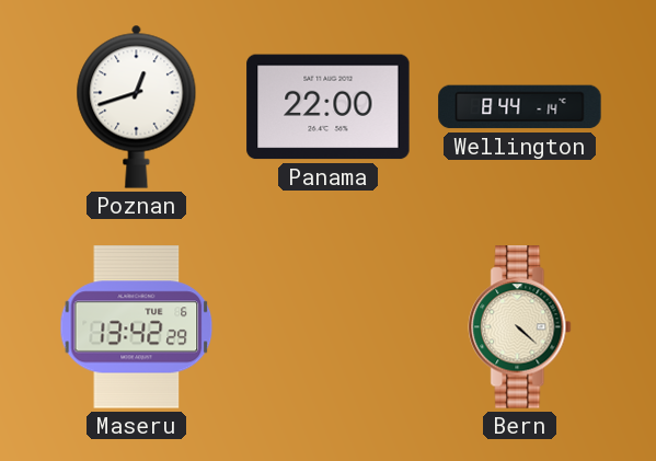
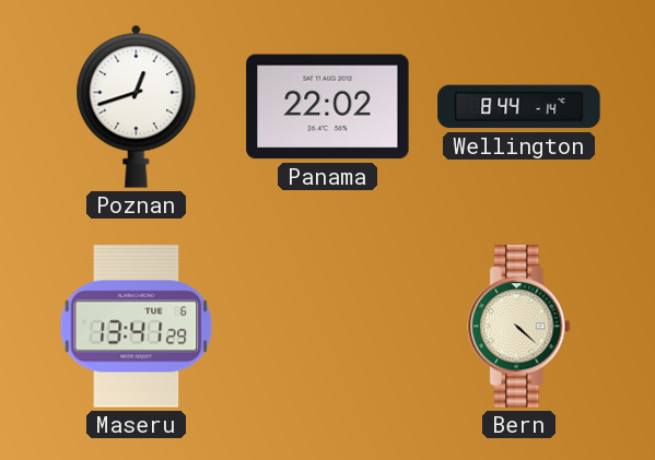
Panama: 22:00 -> 22:02
Maseru: 13:42 -> 13:41
